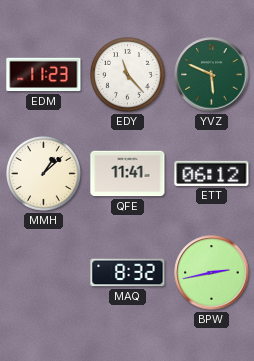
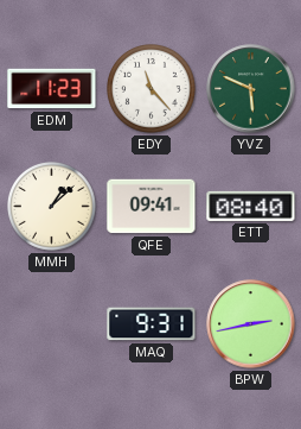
QFE: 11:41 -> 09:41
ETT: 06:12 -> 08:40
MAQ: 8:32 -> 9:31
